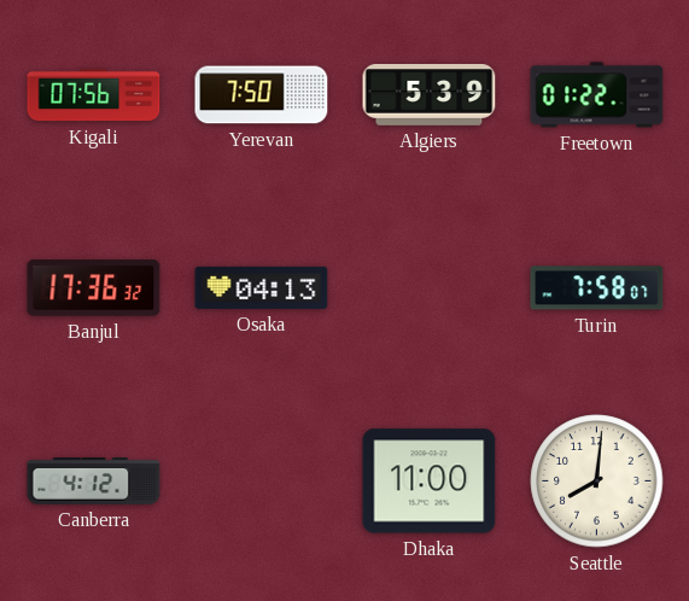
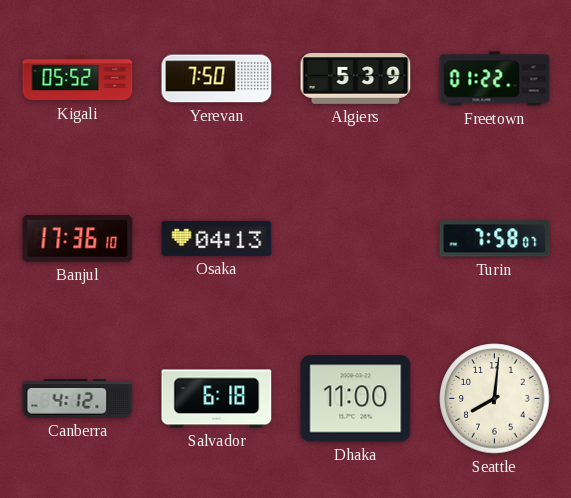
Kigali: 07:56 -> 05:52
Banjul: 17:36:32 -> 17:36:10
Salvador: none -> 6:18
